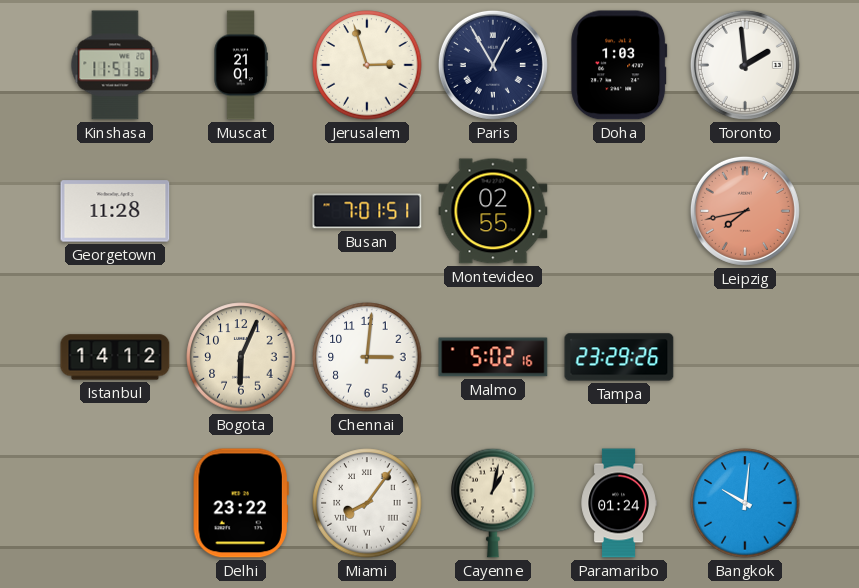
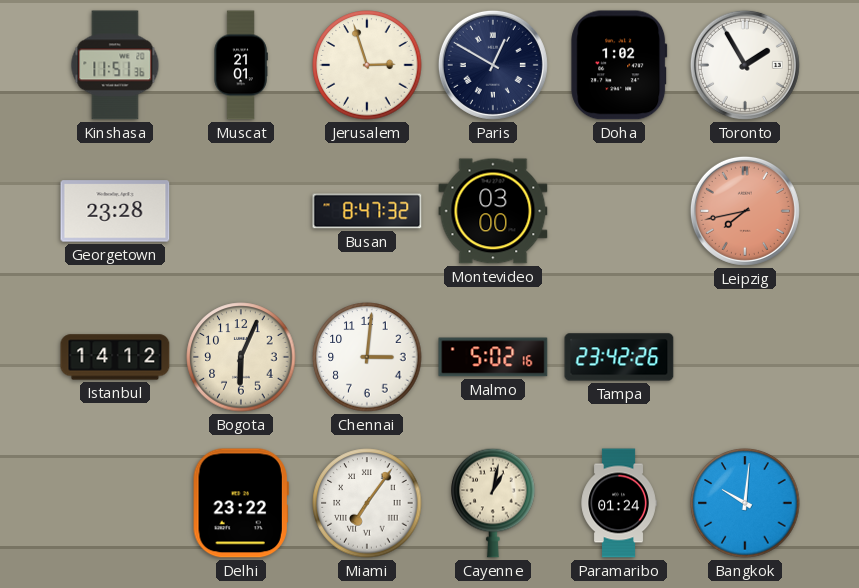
Paris: 12:55 -> 12:50
Doha: 1:03 -> 1:02
Toronto: 1:59 -> 1:55
Georgetown: 11:28 -> 23:28
Busan: 7:01 -> 8:47
Montevideo: 02:55 -> 03:00
Tampa: 23:29 -> 23:42
Miami: 8:06 -> 7:06
